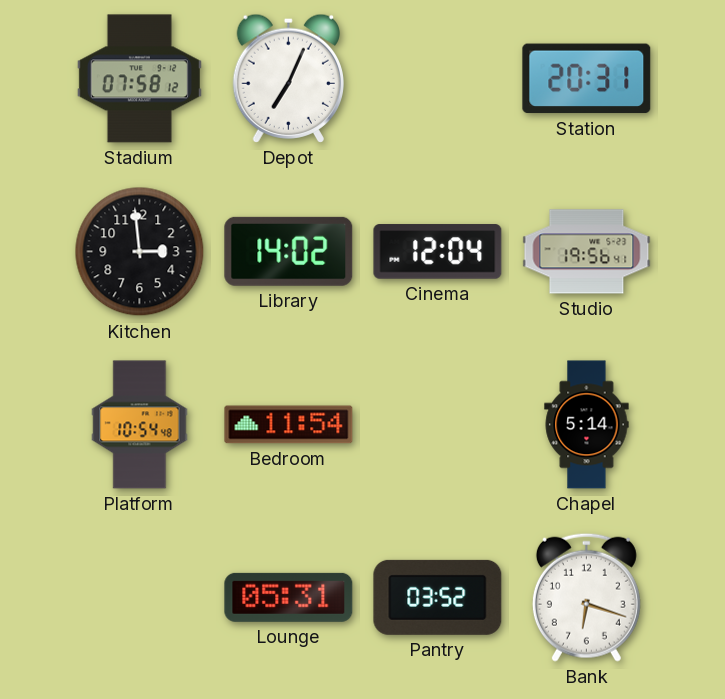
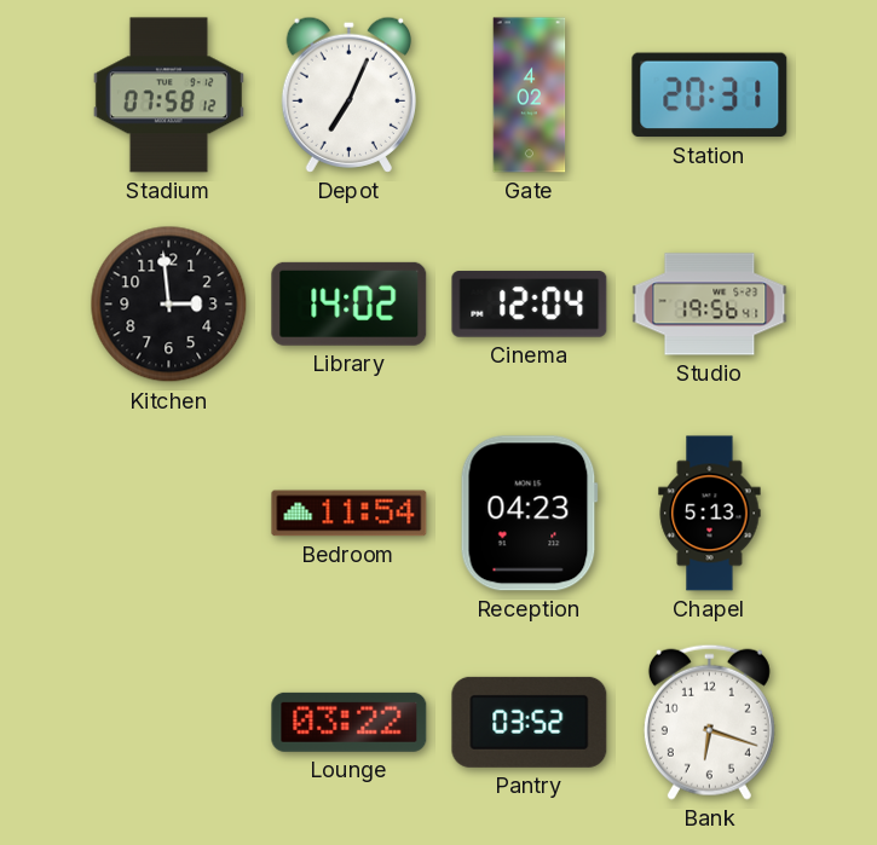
Gate: none -> 4:02
Platform: 10:54 -> none
Reception: none -> 04:23
Chapel: 5:14 -> 5:13
Lounge: 05:31 -> 03:22
